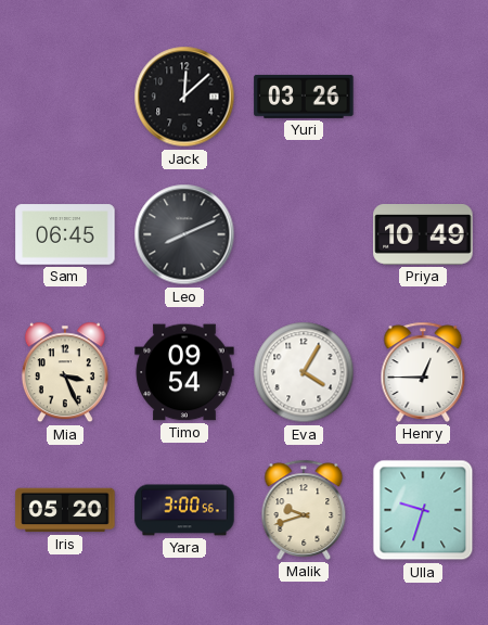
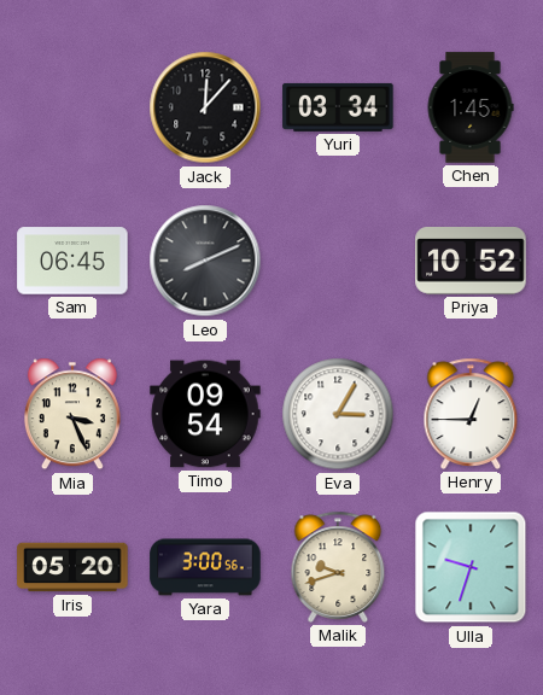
Jack: 12:08 -> 12:07
Yuri: 03:26 -> 03:34
Chen: none -> 1:45
Priya: 10:49 -> 10:52
Eva: 4:05 -> 3:05
